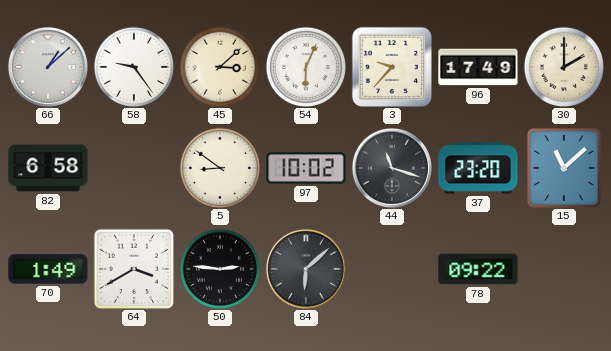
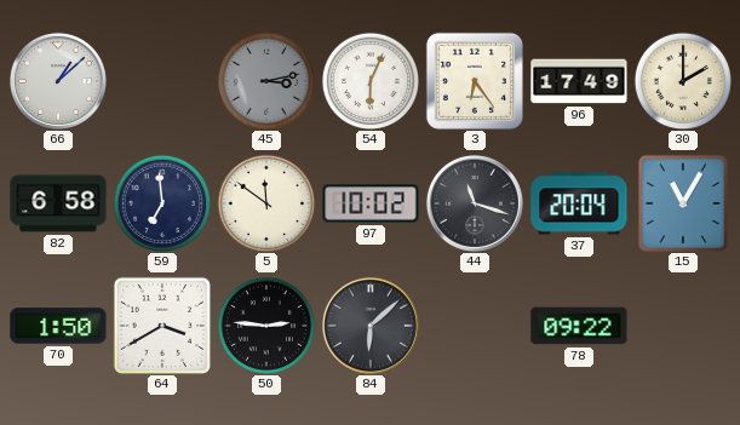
58: 9:24 -> none
45: 3:08 -> 3:13
45 dial: cream -> grey
3: 9:37 -> 6:24
59: none -> 6:59
5: 8:51 -> 11:51
37: 23:20 -> 20:04
15: 11:08 -> 11:05
70: 1:49 -> 1:50
